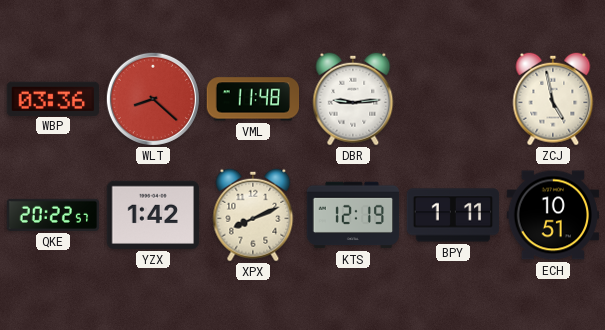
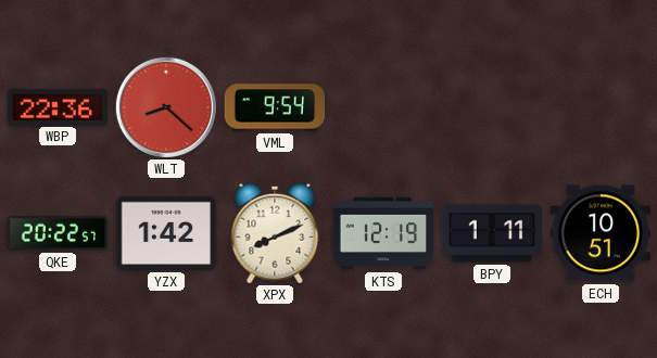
WBP: 03:36 -> 22:36
VML: 11:48 -> 9:54
DBR: 9:14 -> none
ZCJ: 4:58 -> none
